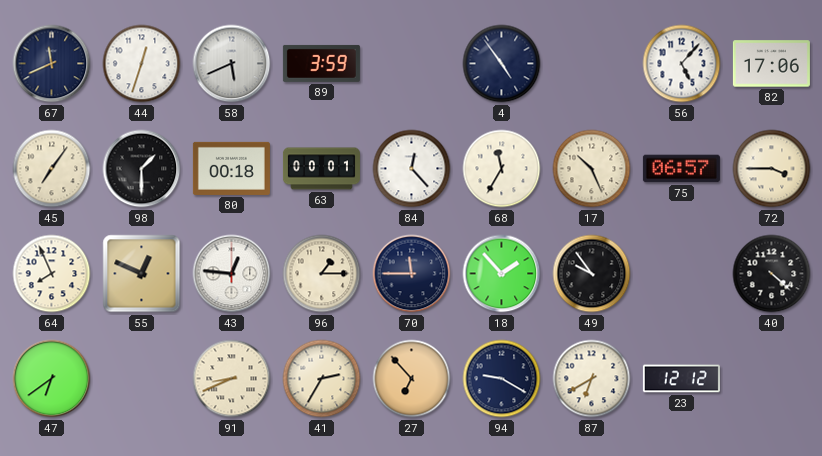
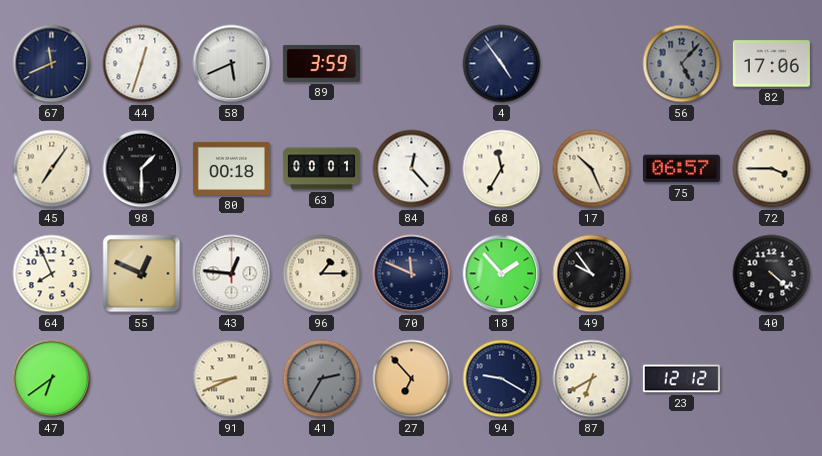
56 dial: white -> grey
70: 11:45 -> 11:49
41 dial: cream -> grey
